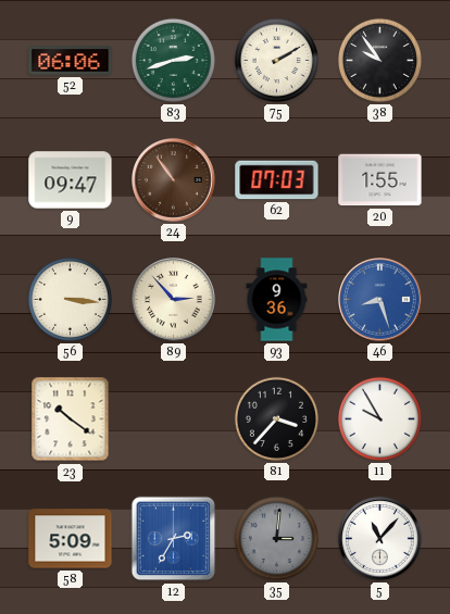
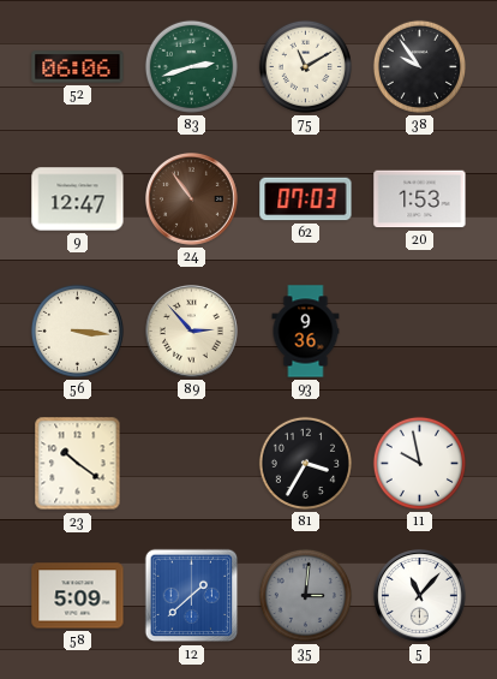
75: 2:10 -> 11:10
9: 09:47 -> 12:47
20: 1:55 -> 1:53
46: 8:27 -> none
81: 3:37 -> 3:35
11: 9:55 -> 9:58
12: 2:35 -> 1:38
